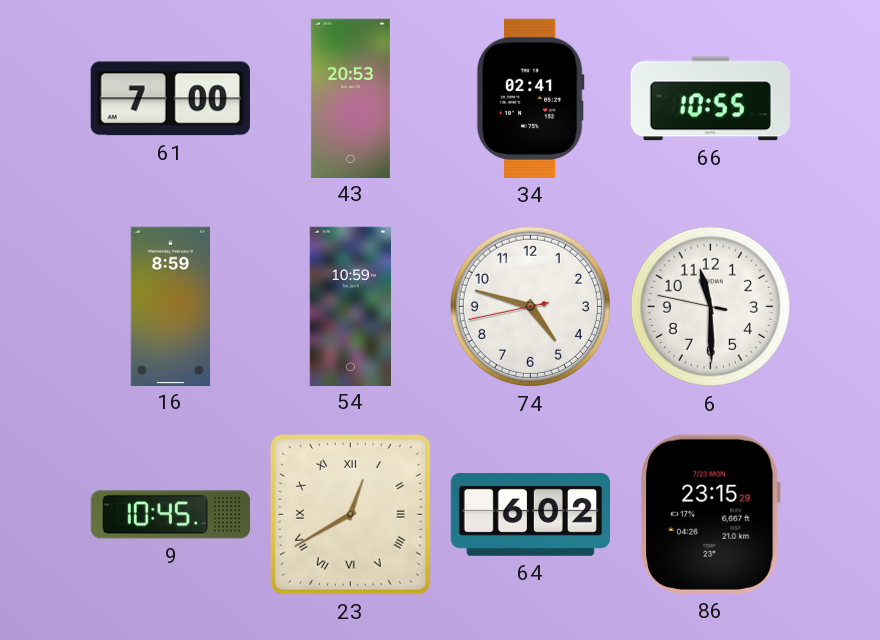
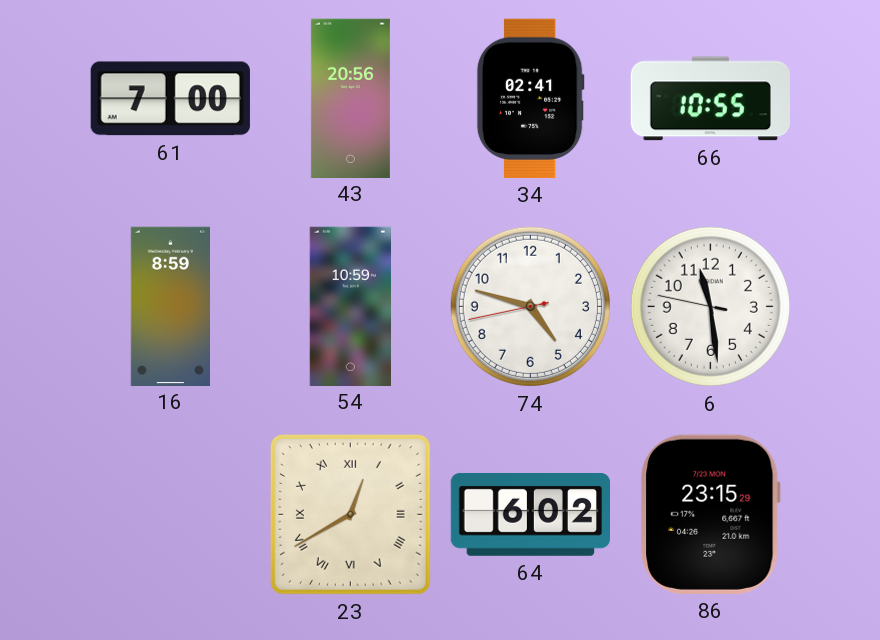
43: 20:53 -> 20:56
6: 11:29 -> 11:28
9: 10:45 -> none
